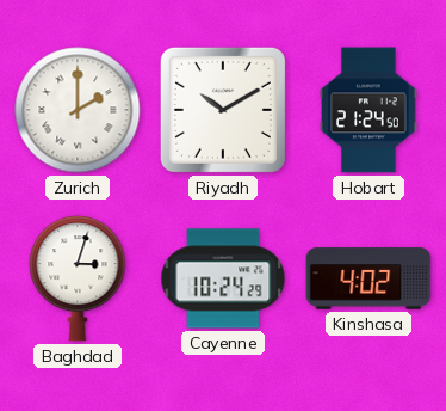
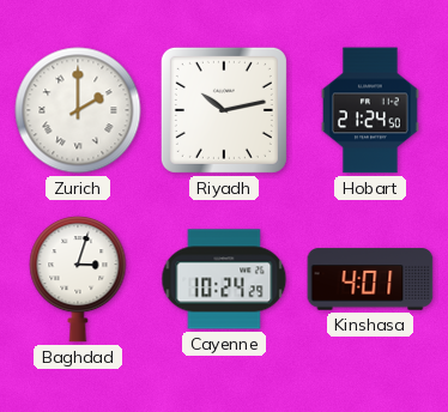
Riyadh: 10:10 -> 10:13
Kinshasa: 4:02 -> 4:01
